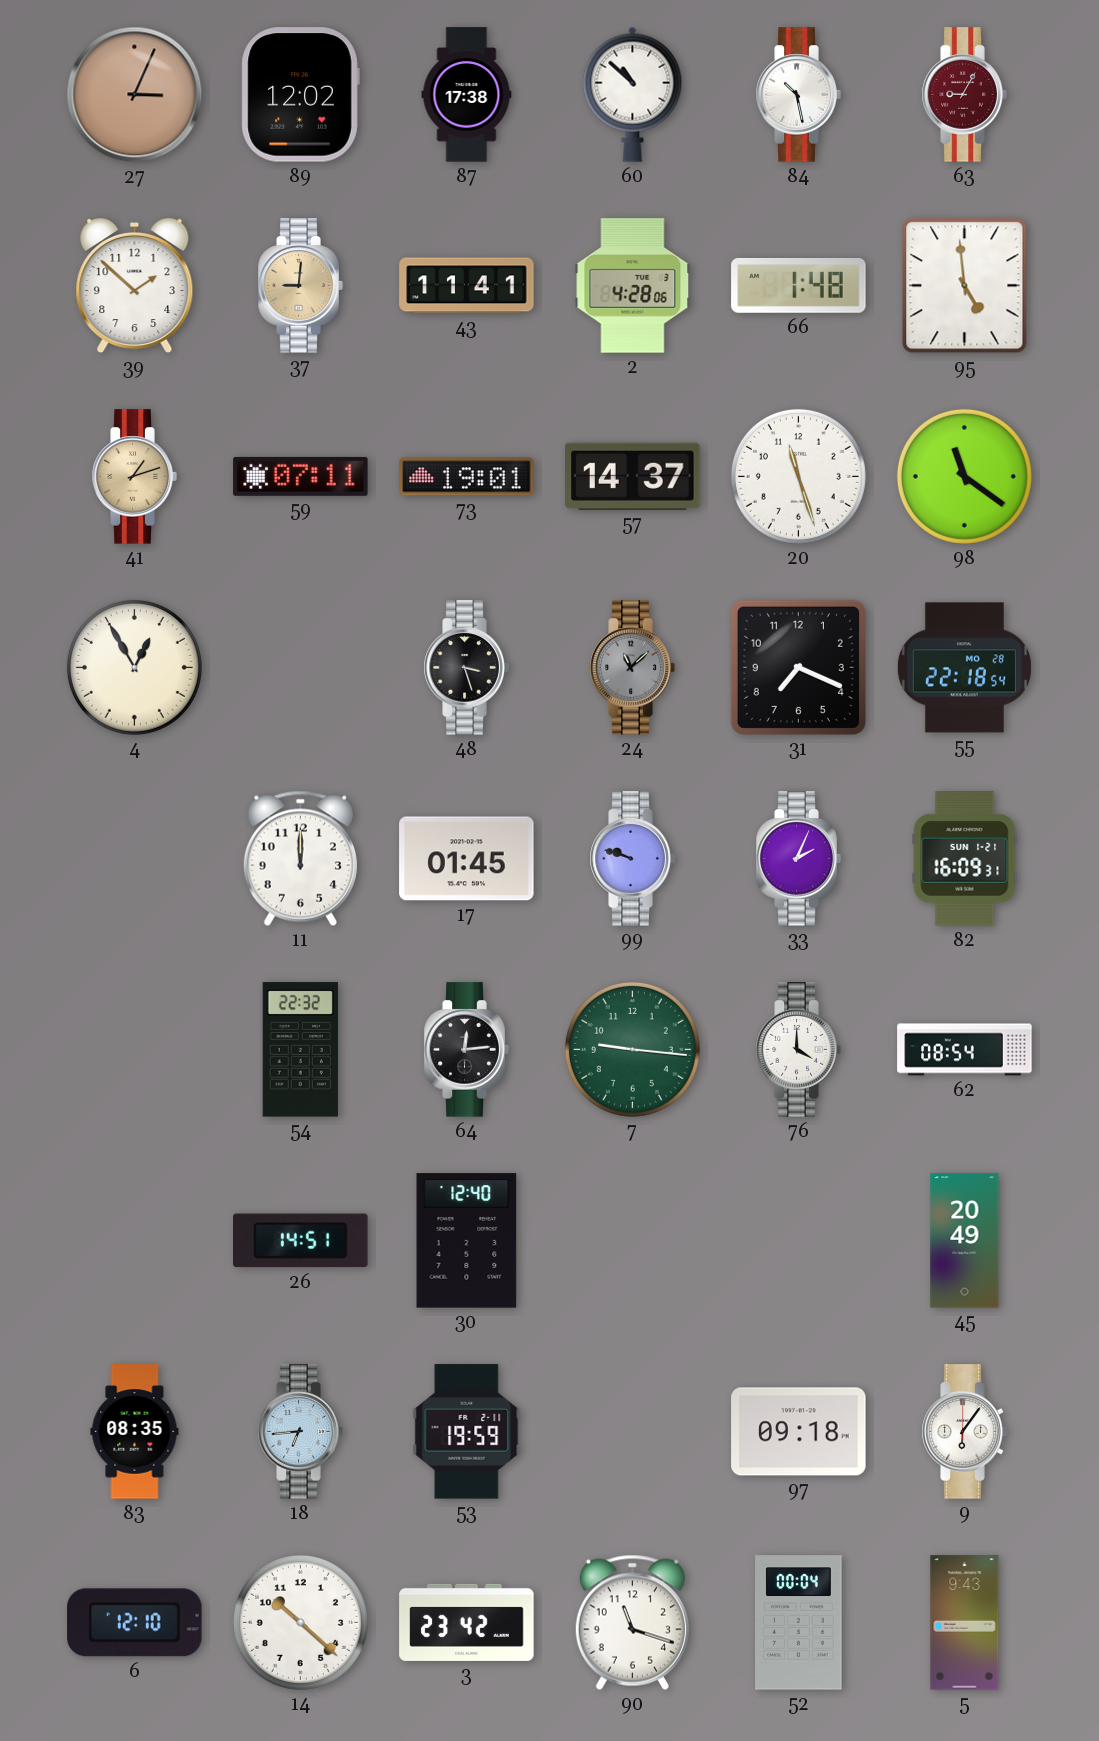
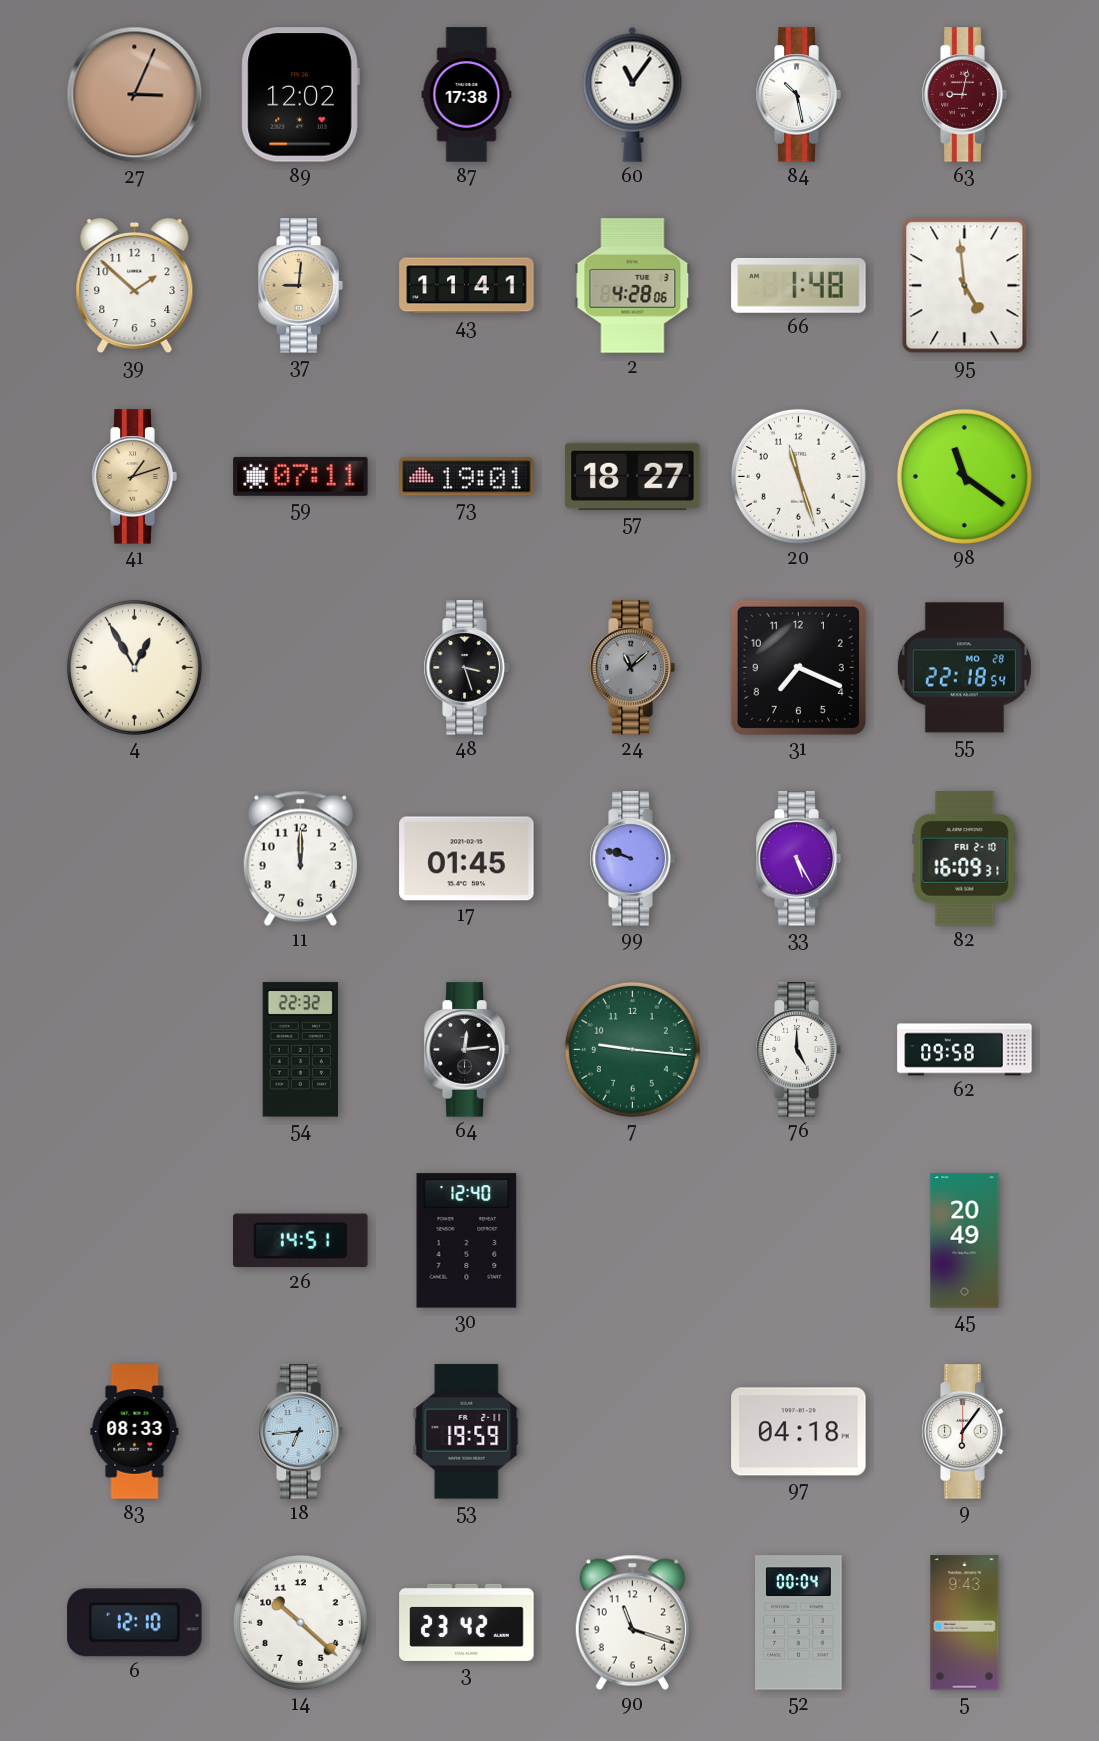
60: 10:52 -> 11:06
63: 9:05 -> 9:02
57: 14:37 -> 18:27
33: 2:04 -> 5:25
82 date: SUN 1-21 -> FRI 2-10
76: 4:00 -> 5:00
62: 08:54 -> 09:58
83: 08:35 -> 08:33
97: 09:18 -> 04:18
